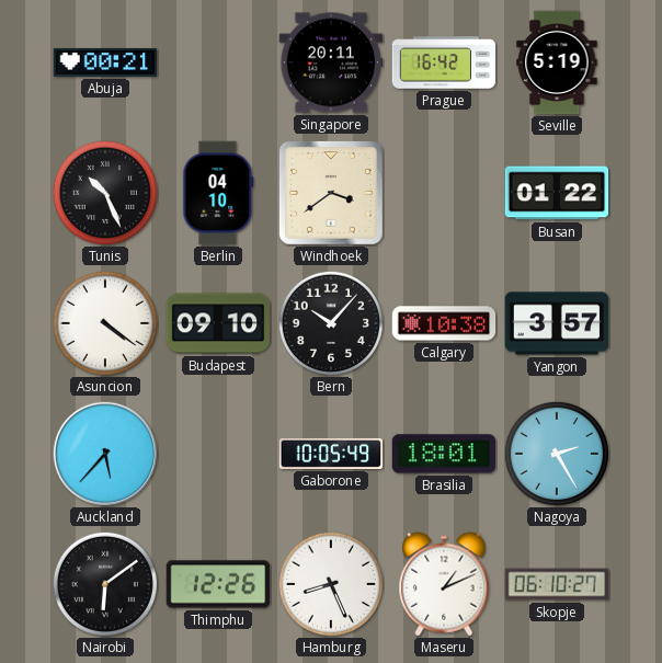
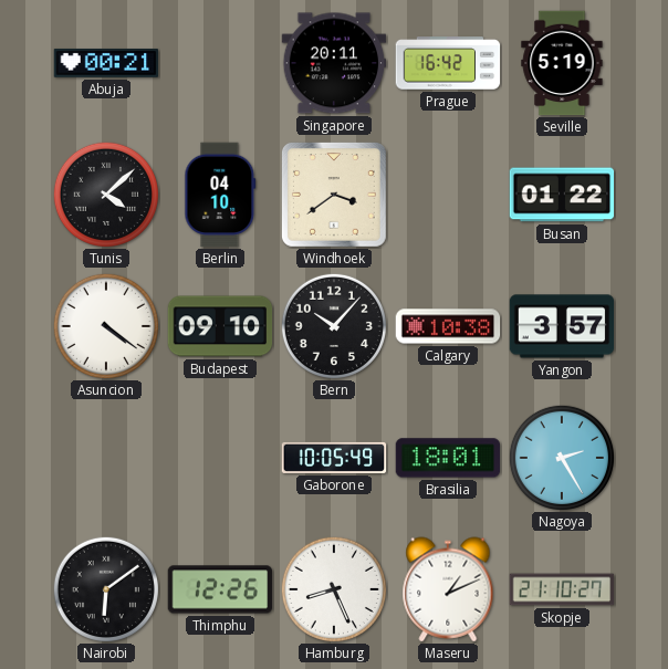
Tunis: 10:26 -> 4:08
Auckland: 5:37 -> none
Skopje: 06:10 -> 21:10
